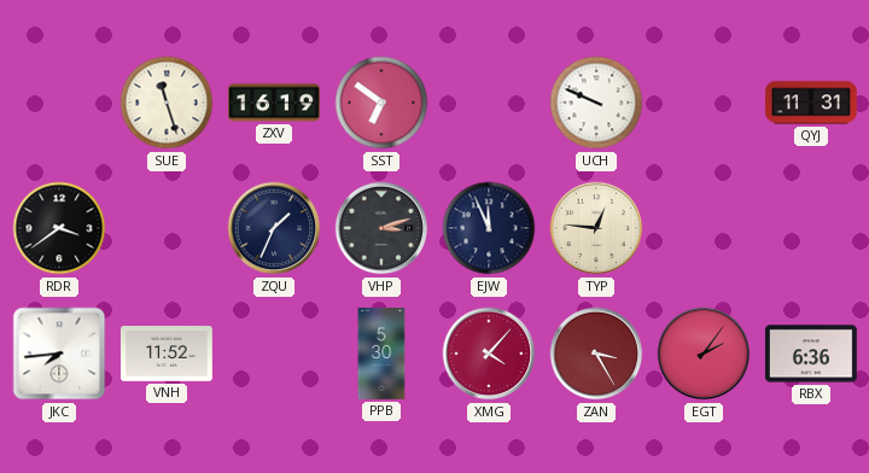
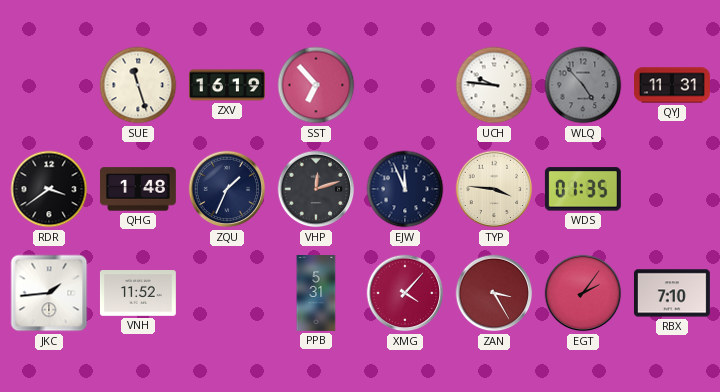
SST: 6:51 -> 6:53
UCH: 9:49 -> 9:46
WLQ: none -> 4:53
QHG: none -> 1:48
VHP: 3:12 -> 12:12
TYP: 12:46 -> 3:46
WDS: none -> 01:35
JKC: 7:44 -> 1:44
PPB: 5:30 -> 5:31
RBX: 6:36 -> 7:10
